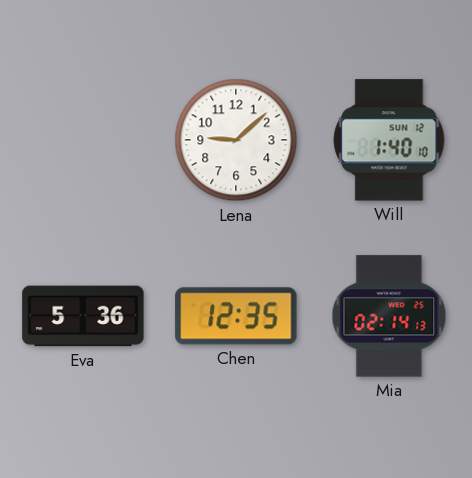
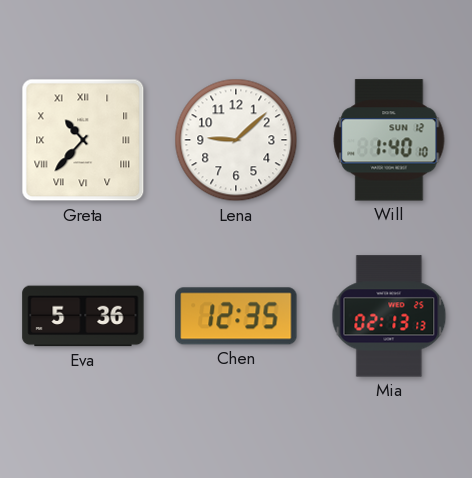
Greta: none -> 10:37
Mia: 02:14 -> 02:13
